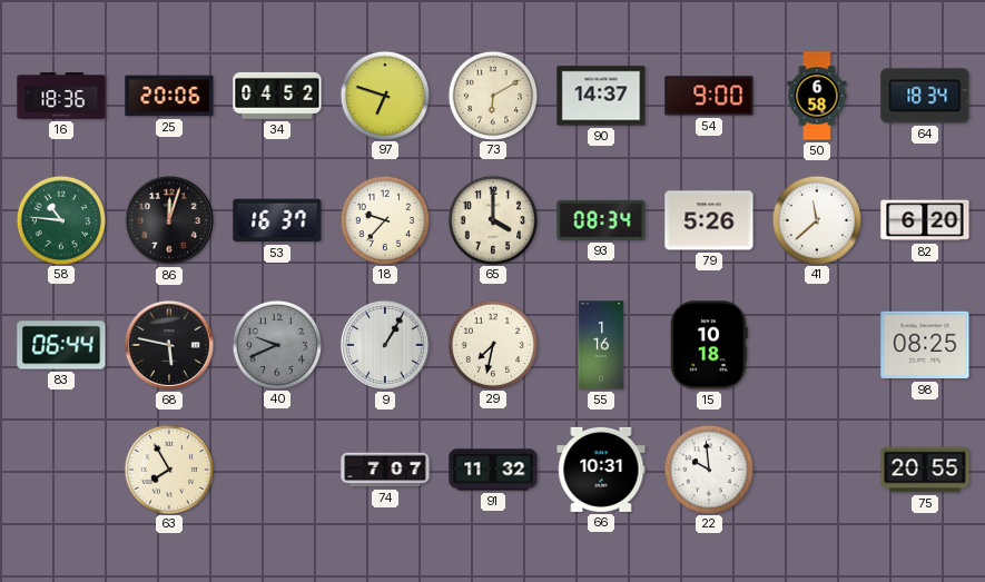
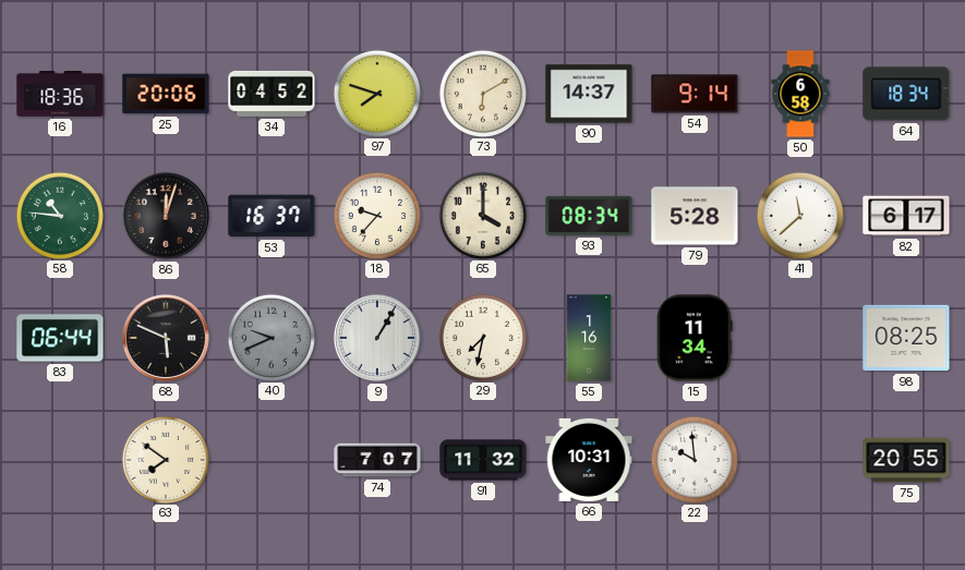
97: 6:48 -> 7:48
54: 9:00 -> 9:14
79: 5:26 -> 5:28
82: 6:20 -> 6:17
68: 5:47 -> 5:49
15: 10:18 -> 11:34
63: 7:55 -> 7:51
